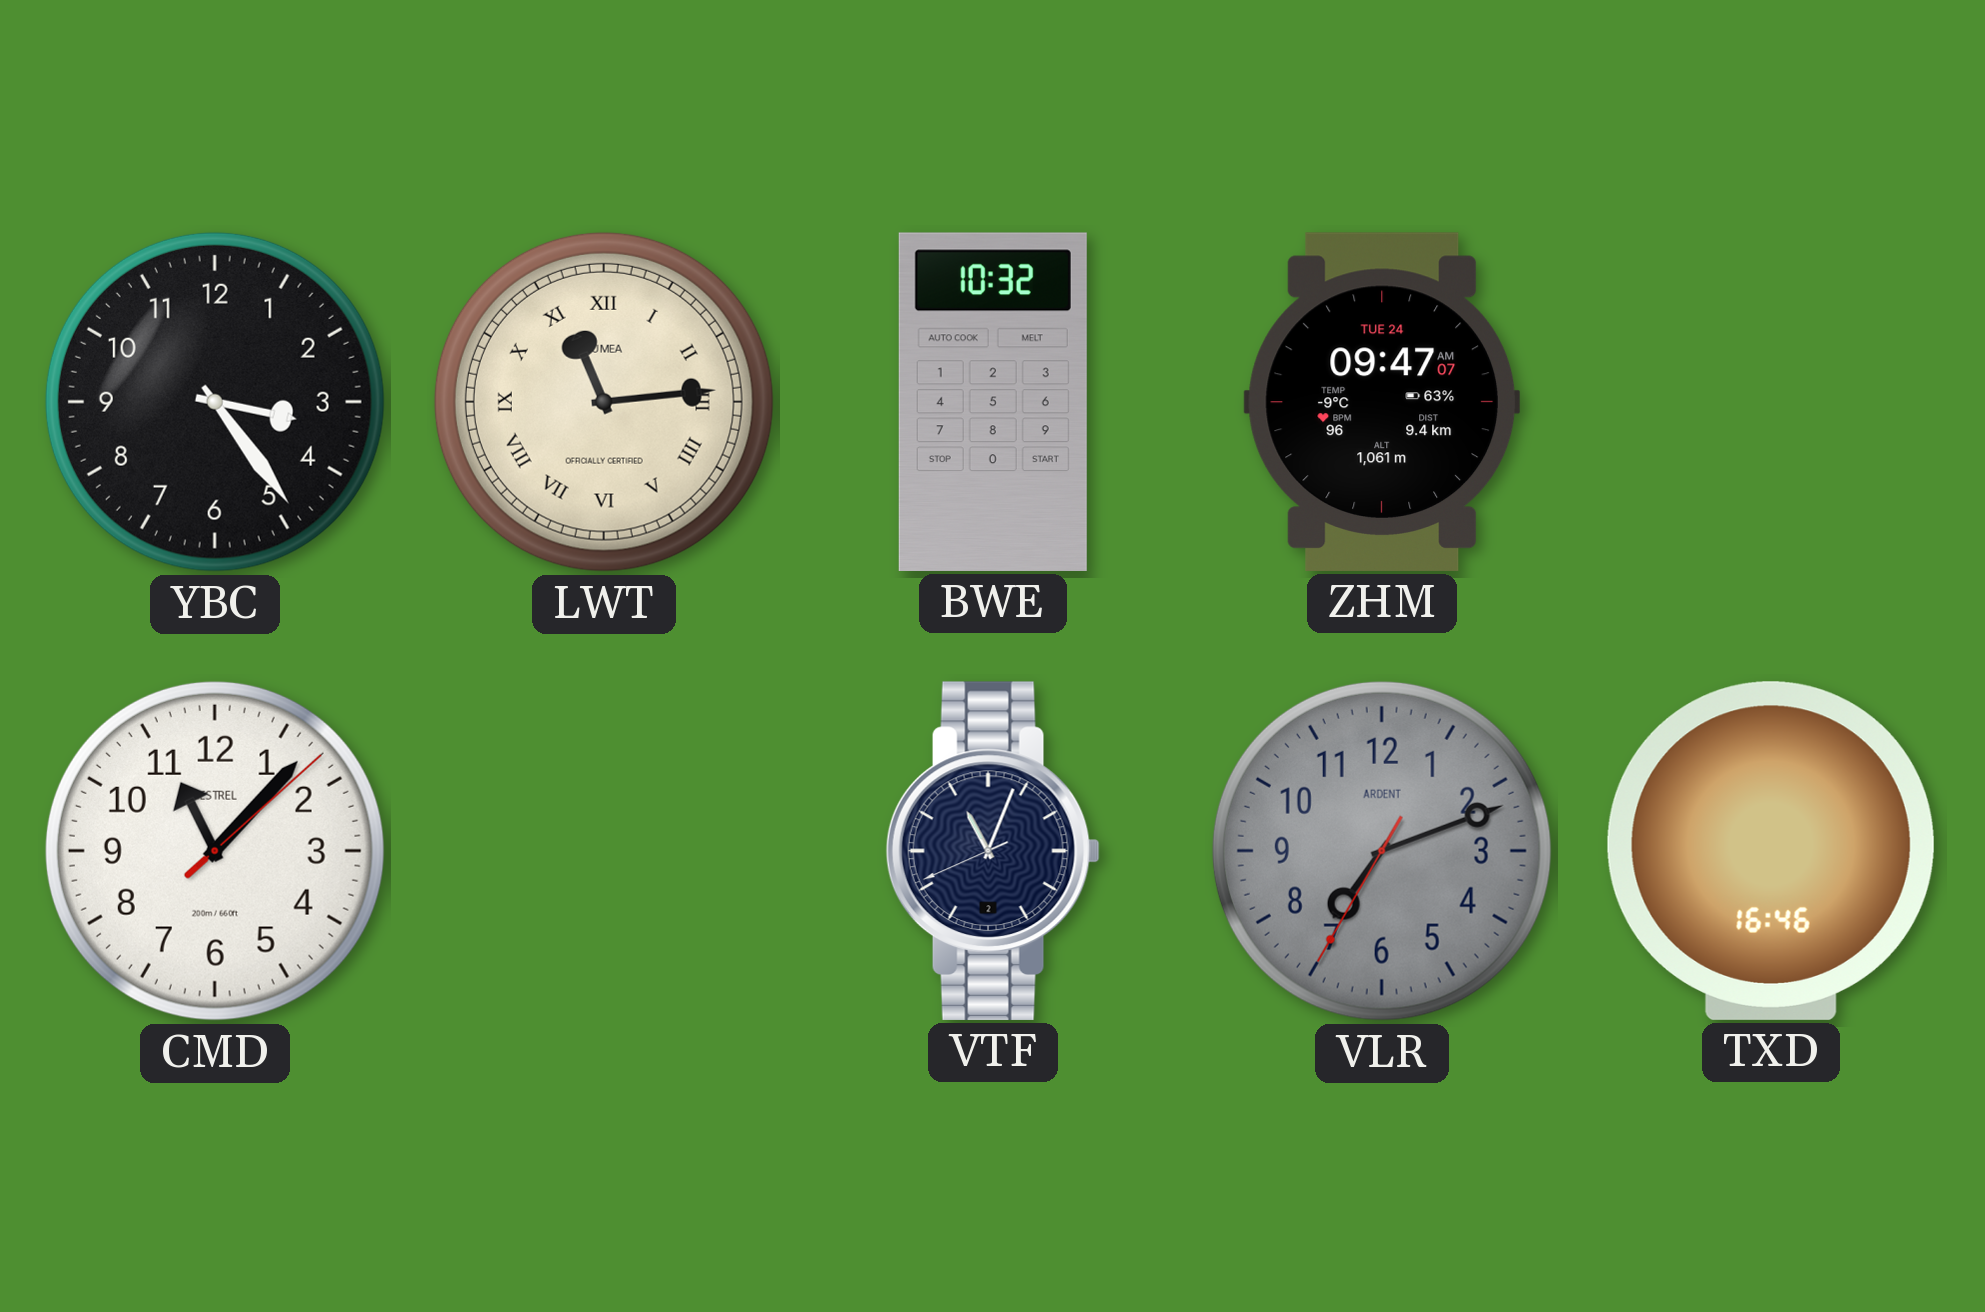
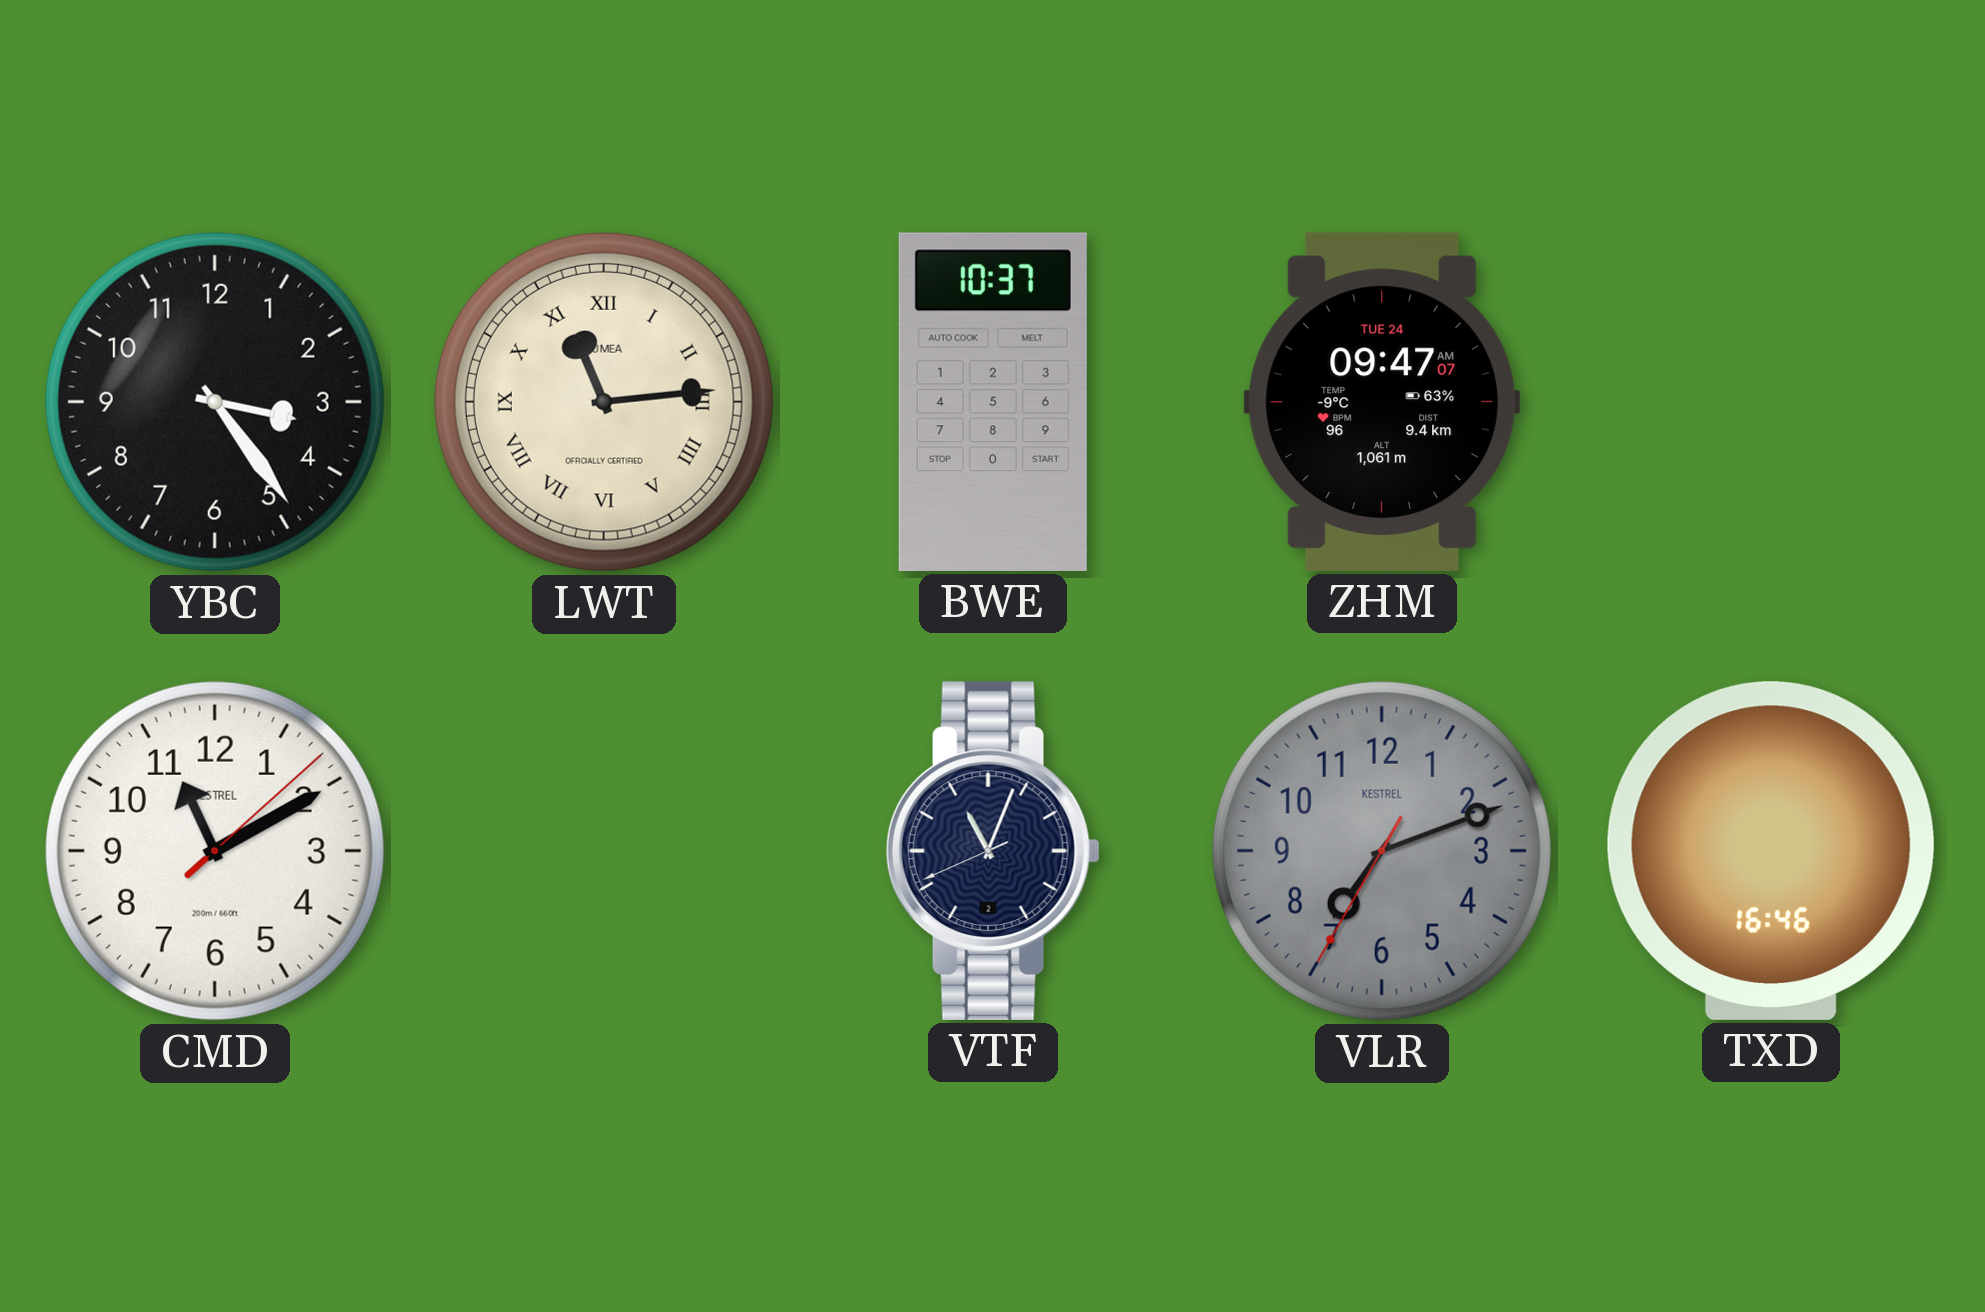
BWE: 10:32 -> 10:37
CMD: 11:07 -> 11:10
VLR brand: ARDENT -> KESTREL
